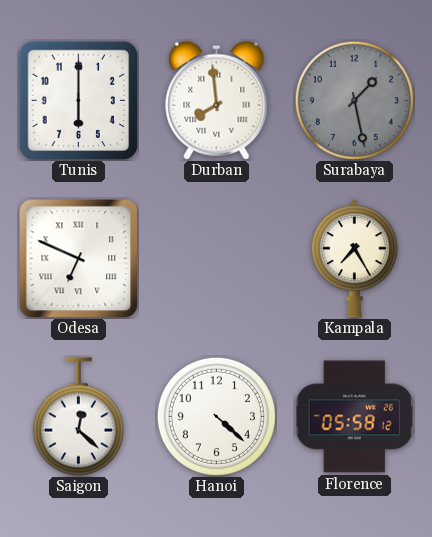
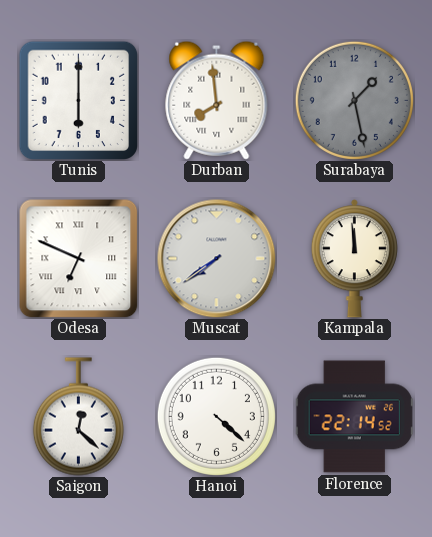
Muscat: none -> 7:39
Kampala: 7:25 -> 11:59
Florence: 05:58 -> 22:14
